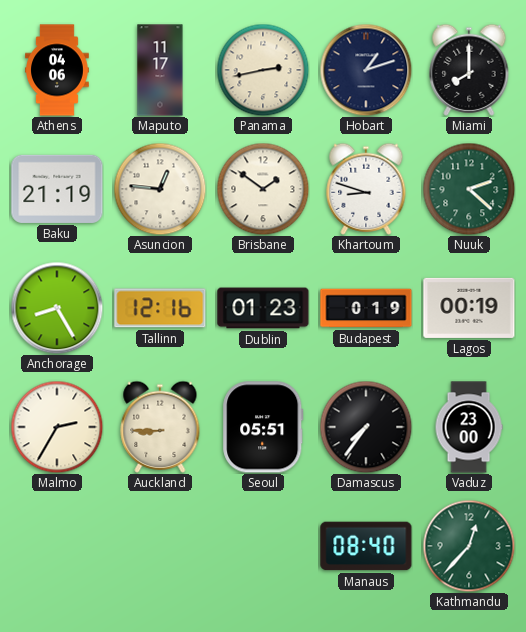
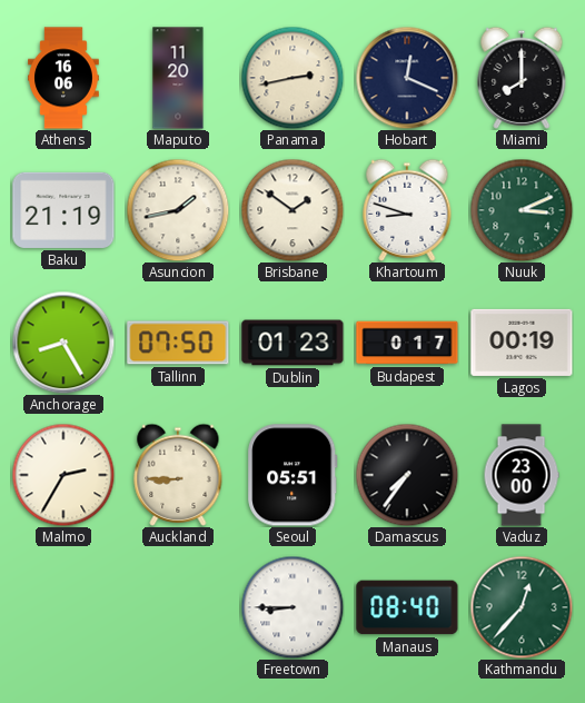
Athens: 04:06 -> 16:06
Maputo: 11:17 -> 11:20
Hobart: 1:12 -> 12:19
Asuncion: 12:46 -> 1:43
Nuuk: 2:22 -> 3:11
Tallinn: 12:16 -> 07:50
Budapest: 0:19 -> 0:17
Freetown: none -> 8:45
